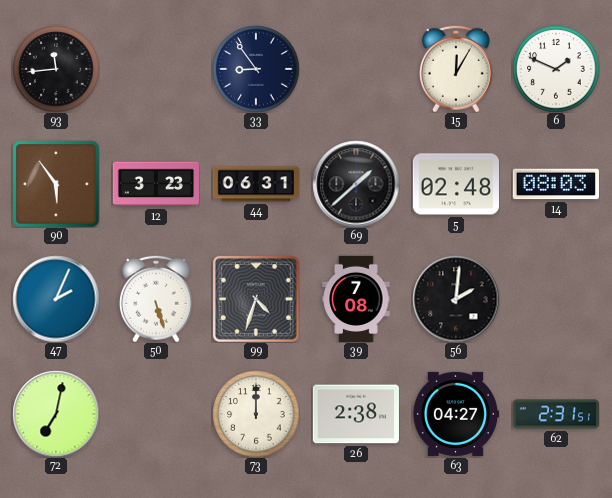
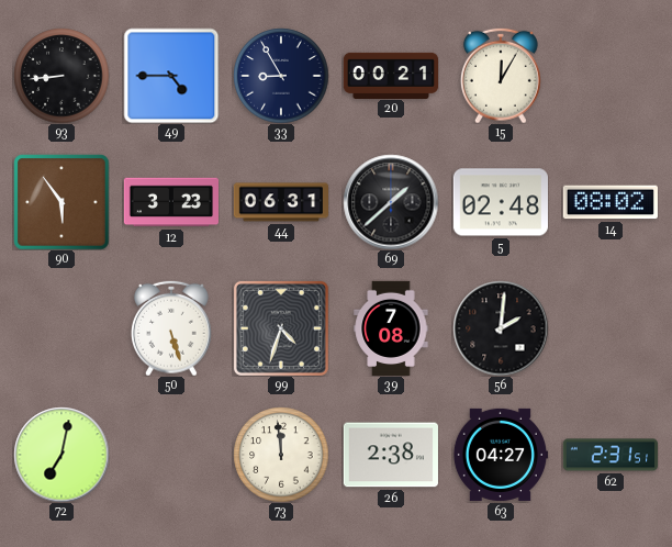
93: 11:44 -> 8:44
49: none -> 4:45
33: 8:54 -> 8:55
20: none -> 00:21
6: 1:49 -> none
14: 08:03 -> 08:02
47: 2:04 -> none
73: 12:00 -> 11:59
